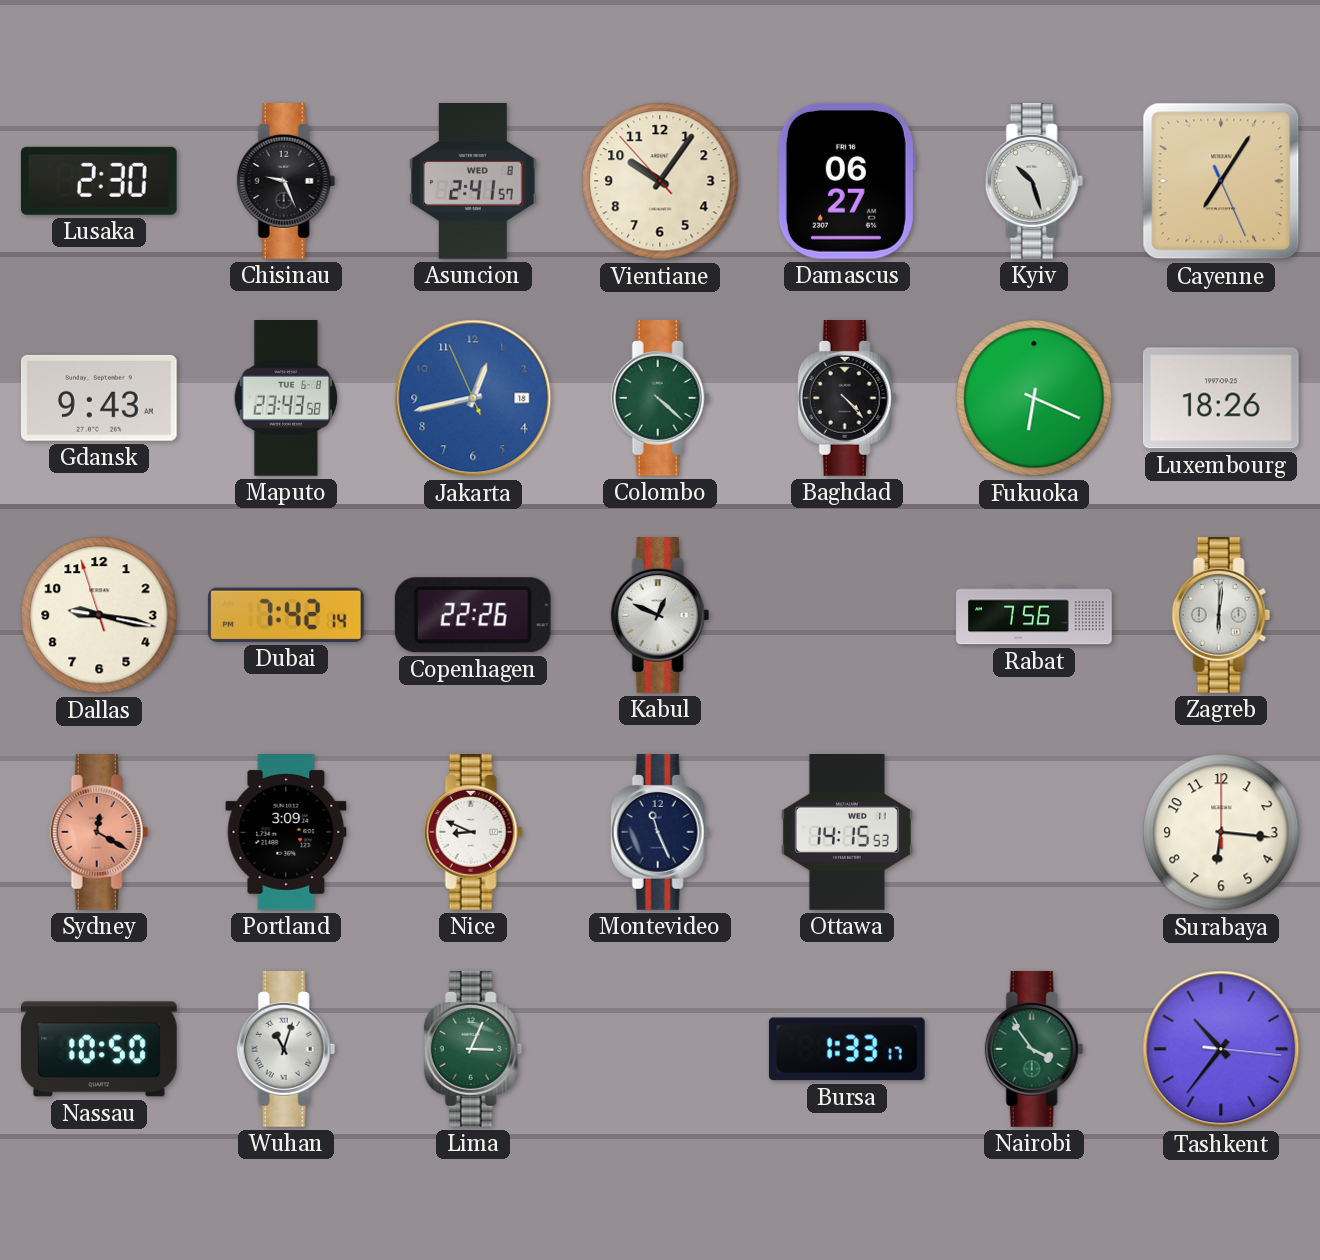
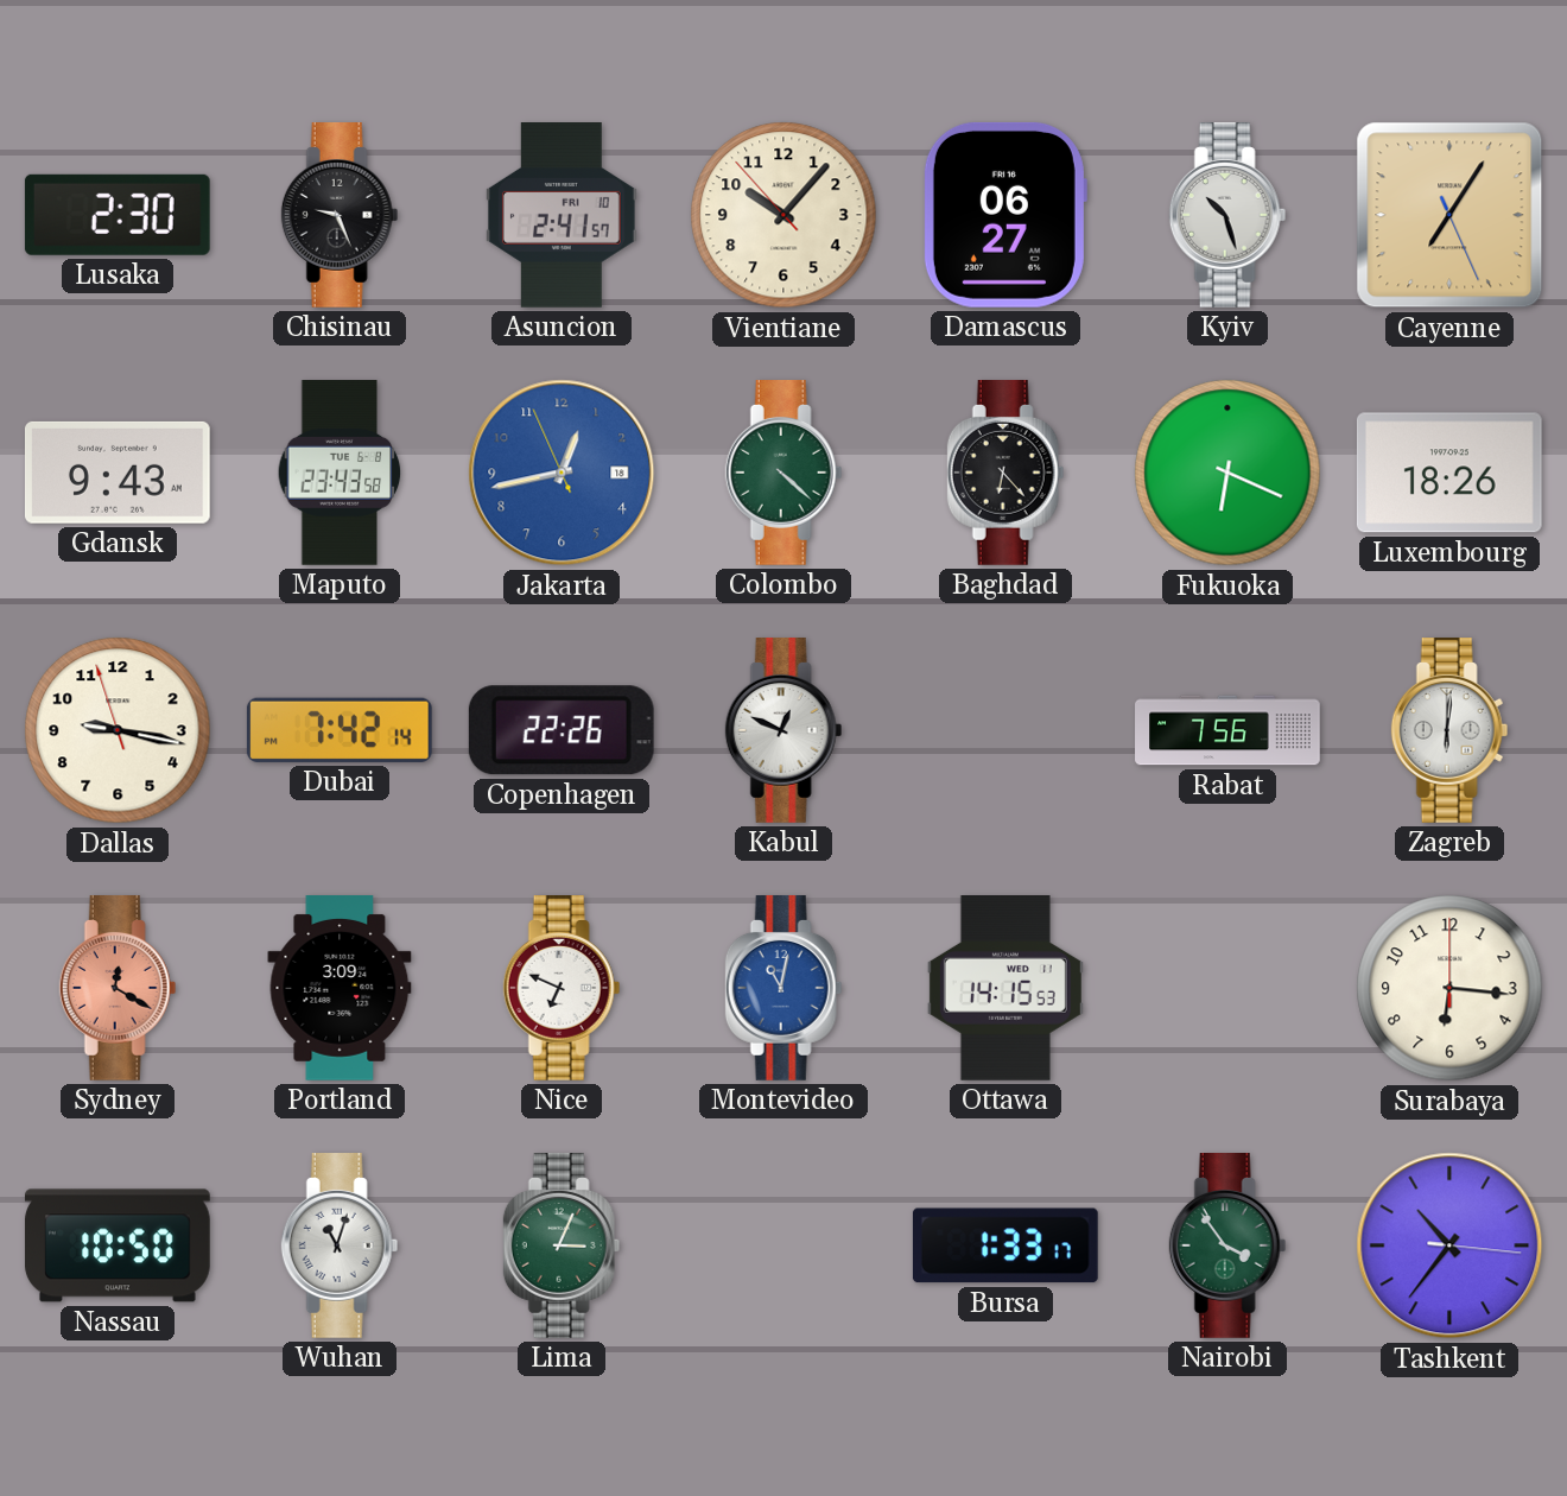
Asuncion date: WED 8 -> FRI 10
Vientiane: 10:05 -> 10:06
Baghdad: 4:23 -> 6:23
Nice: 8:49 -> 6:49
Montevideo: 11:26 -> 11:02
Montevideo dial: navy -> blue
